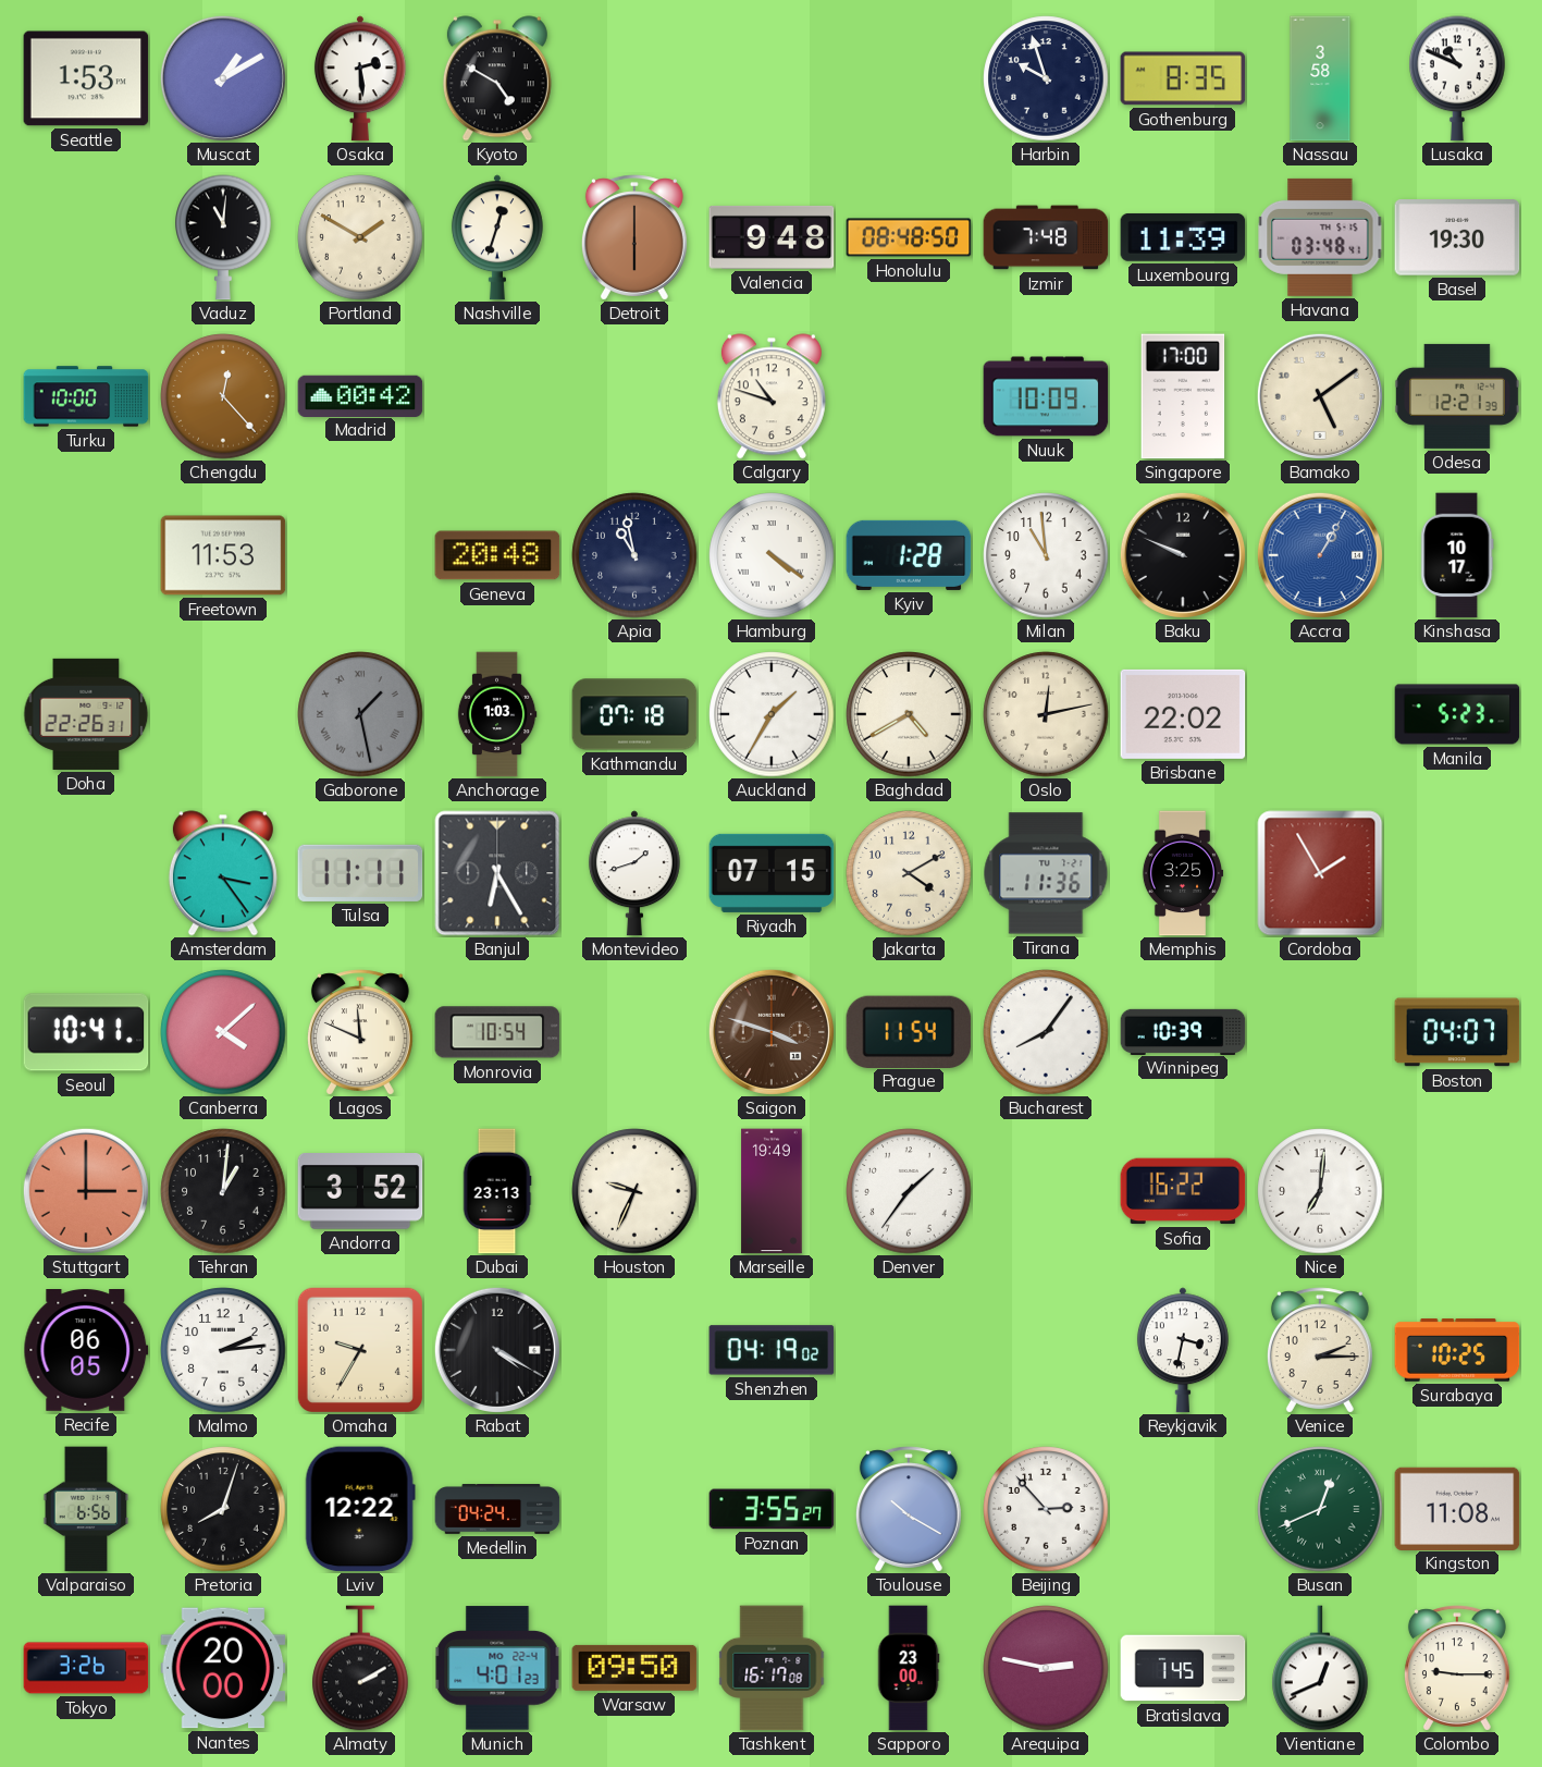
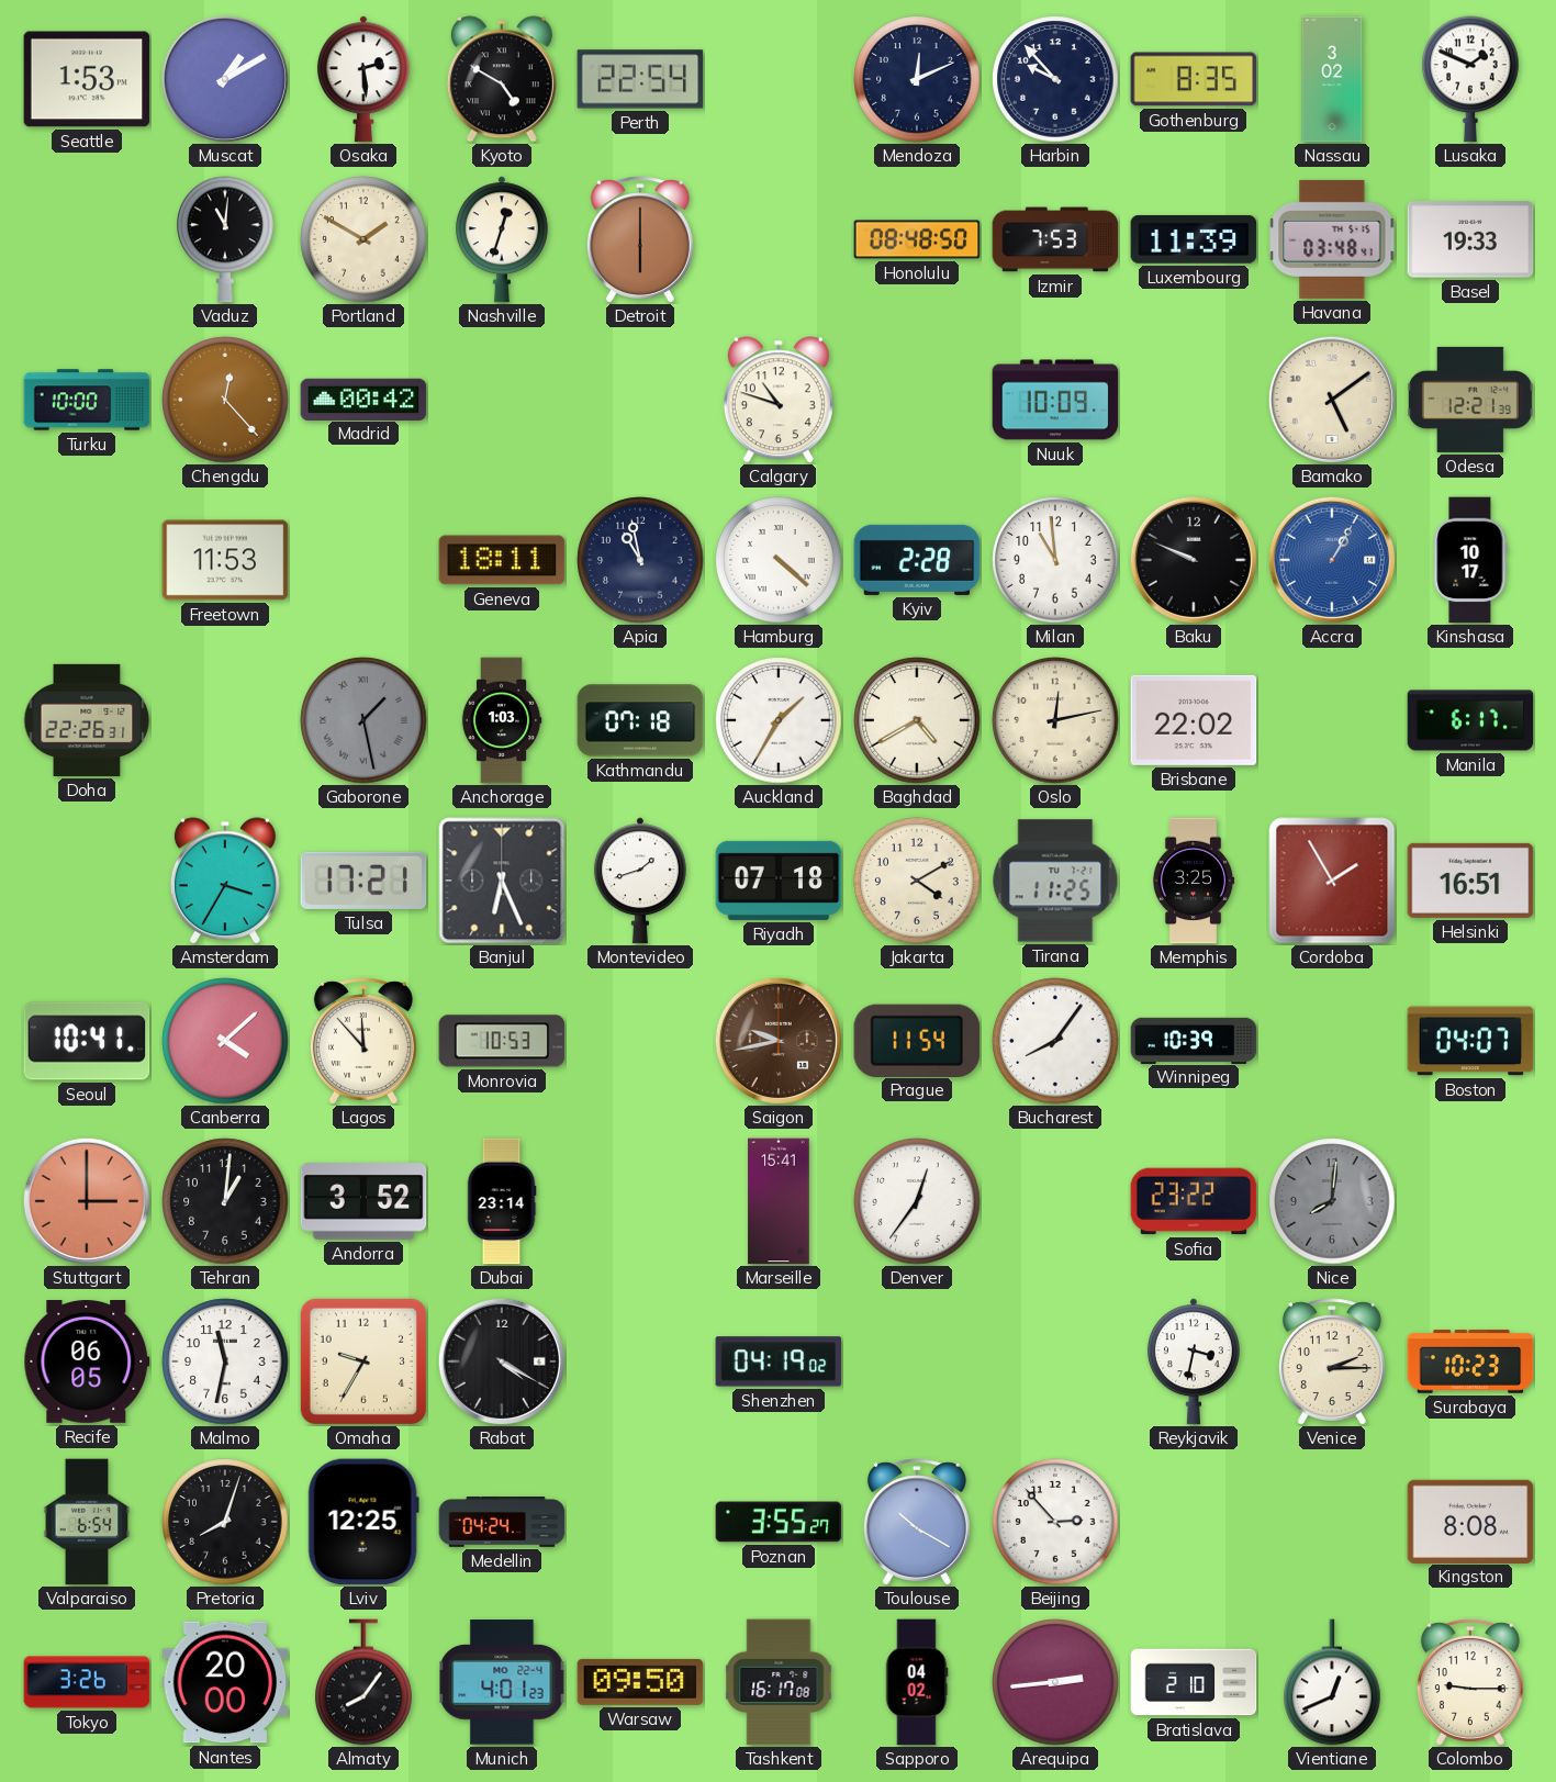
Perth: none -> 22:54
Mendoza: none -> 12:11
Harbin: 9:57 -> 9:53
Nassau: 3:58 -> 3:02
Lusaka: 10:49 -> 1:49
Valencia: 9:48 -> none
Izmir: 7:48 -> 7:53
Basel: 19:30 -> 19:33
Singapore: 17:00 -> none
Geneva: 20:48 -> 18:11
Hamburg: 4:21 -> 4:22
Kyiv: 1:28 -> 2:28
Manila: 5:23 -> 6:17
Amsterdam: 3:24 -> 3:35
Tulsa: 11:11 -> 17:21
Banjul: 6:25 -> 6:26
Riyadh: 07:15 -> 07:18
Tirana: 11:36 -> 11:25
Helsinki: none -> 16:51
Lagos: 11:49 -> 11:53
Monrovia: 10:54 -> 10:53
Saigon: 3:48 -> 9:43
Dubai: 23:13 -> 23:14
Houston: 9:34 -> none
Marseille: 19:49 -> 15:41
Denver: 1:36 -> 12:36
Sofia: 16:22 -> 23:22
Nice: 7:01 -> 8:01
Nice dial: white -> grey
Malmo: 2:14 -> 11:32
Surabaya: 10:25 -> 10:23
Valparaiso: 6:56 -> 6:54
Lviv: 12:22 -> 12:25
Busan: 12:41 -> none
Kingston: 11:08 -> 8:08
Almaty: 2:10 -> 8:06
Sapporo: 23:00 -> 04:02
Arequipa: 2:47 -> 2:44
Bratislava: 1:45 -> 2:10
